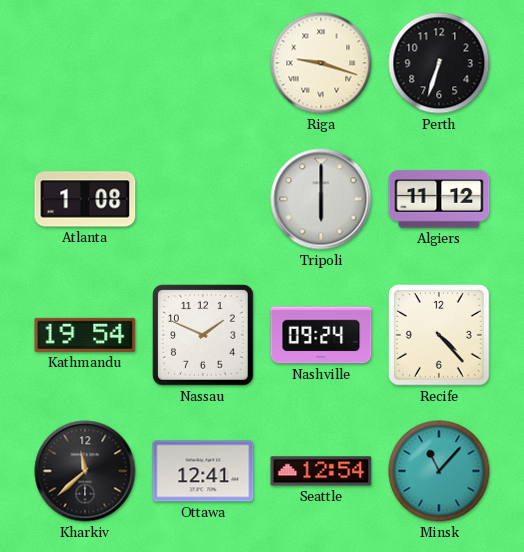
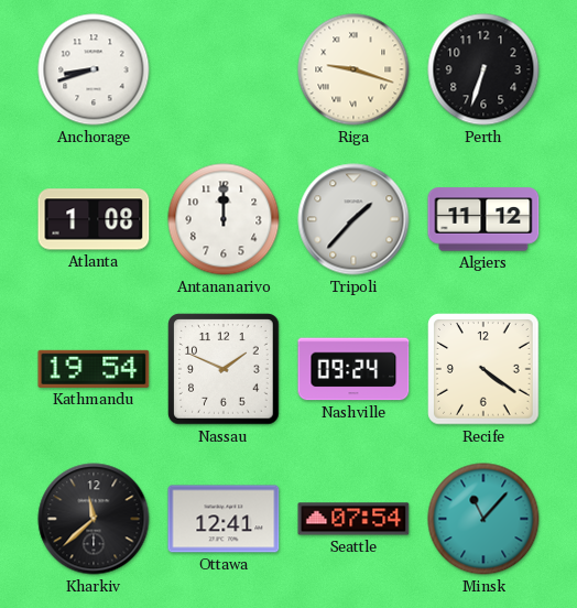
Anchorage: none -> 8:42
Antananarivo: none -> 12:00
Tripoli: 6:00 -> 1:37
Recife: 4:23 -> 4:21
Seattle: 12:54 -> 07:54
